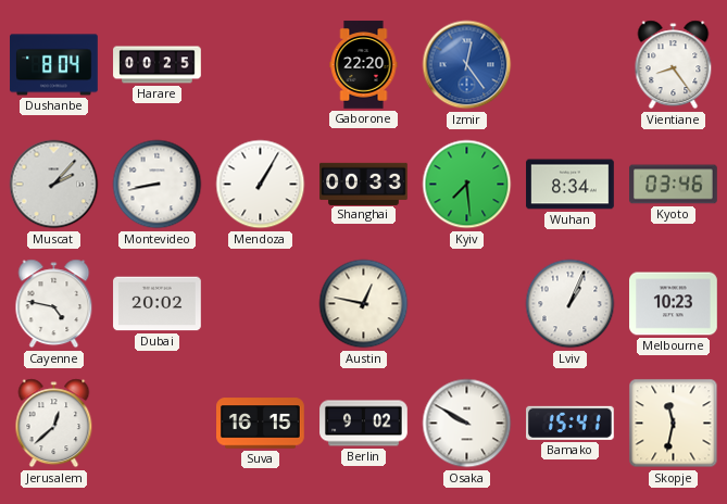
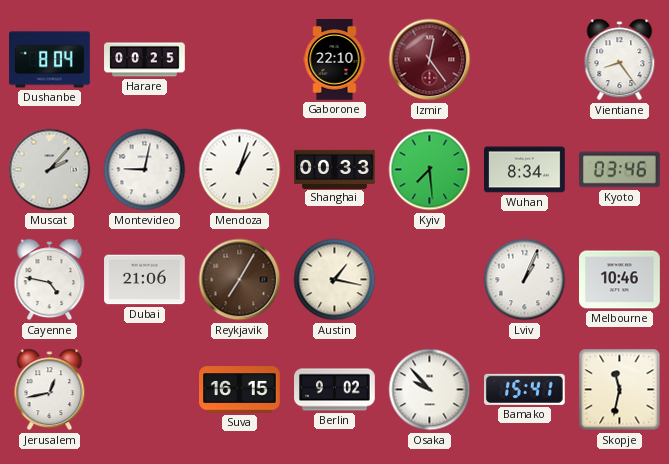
Gaborone: 22:20 -> 22:10
Izmir dial: blue -> burgundy
Montevideo: 8:43 -> 9:02
Mendoza: 1:05 -> 1:03
Dubai: 20:02 -> 21:06
Reykjavik: none -> 7:05
Austin: 12:47 -> 1:17
Melbourne: 10:23 -> 10:46
Jerusalem: 12:38 -> 12:43
Osaka: 9:50 -> 9:53
